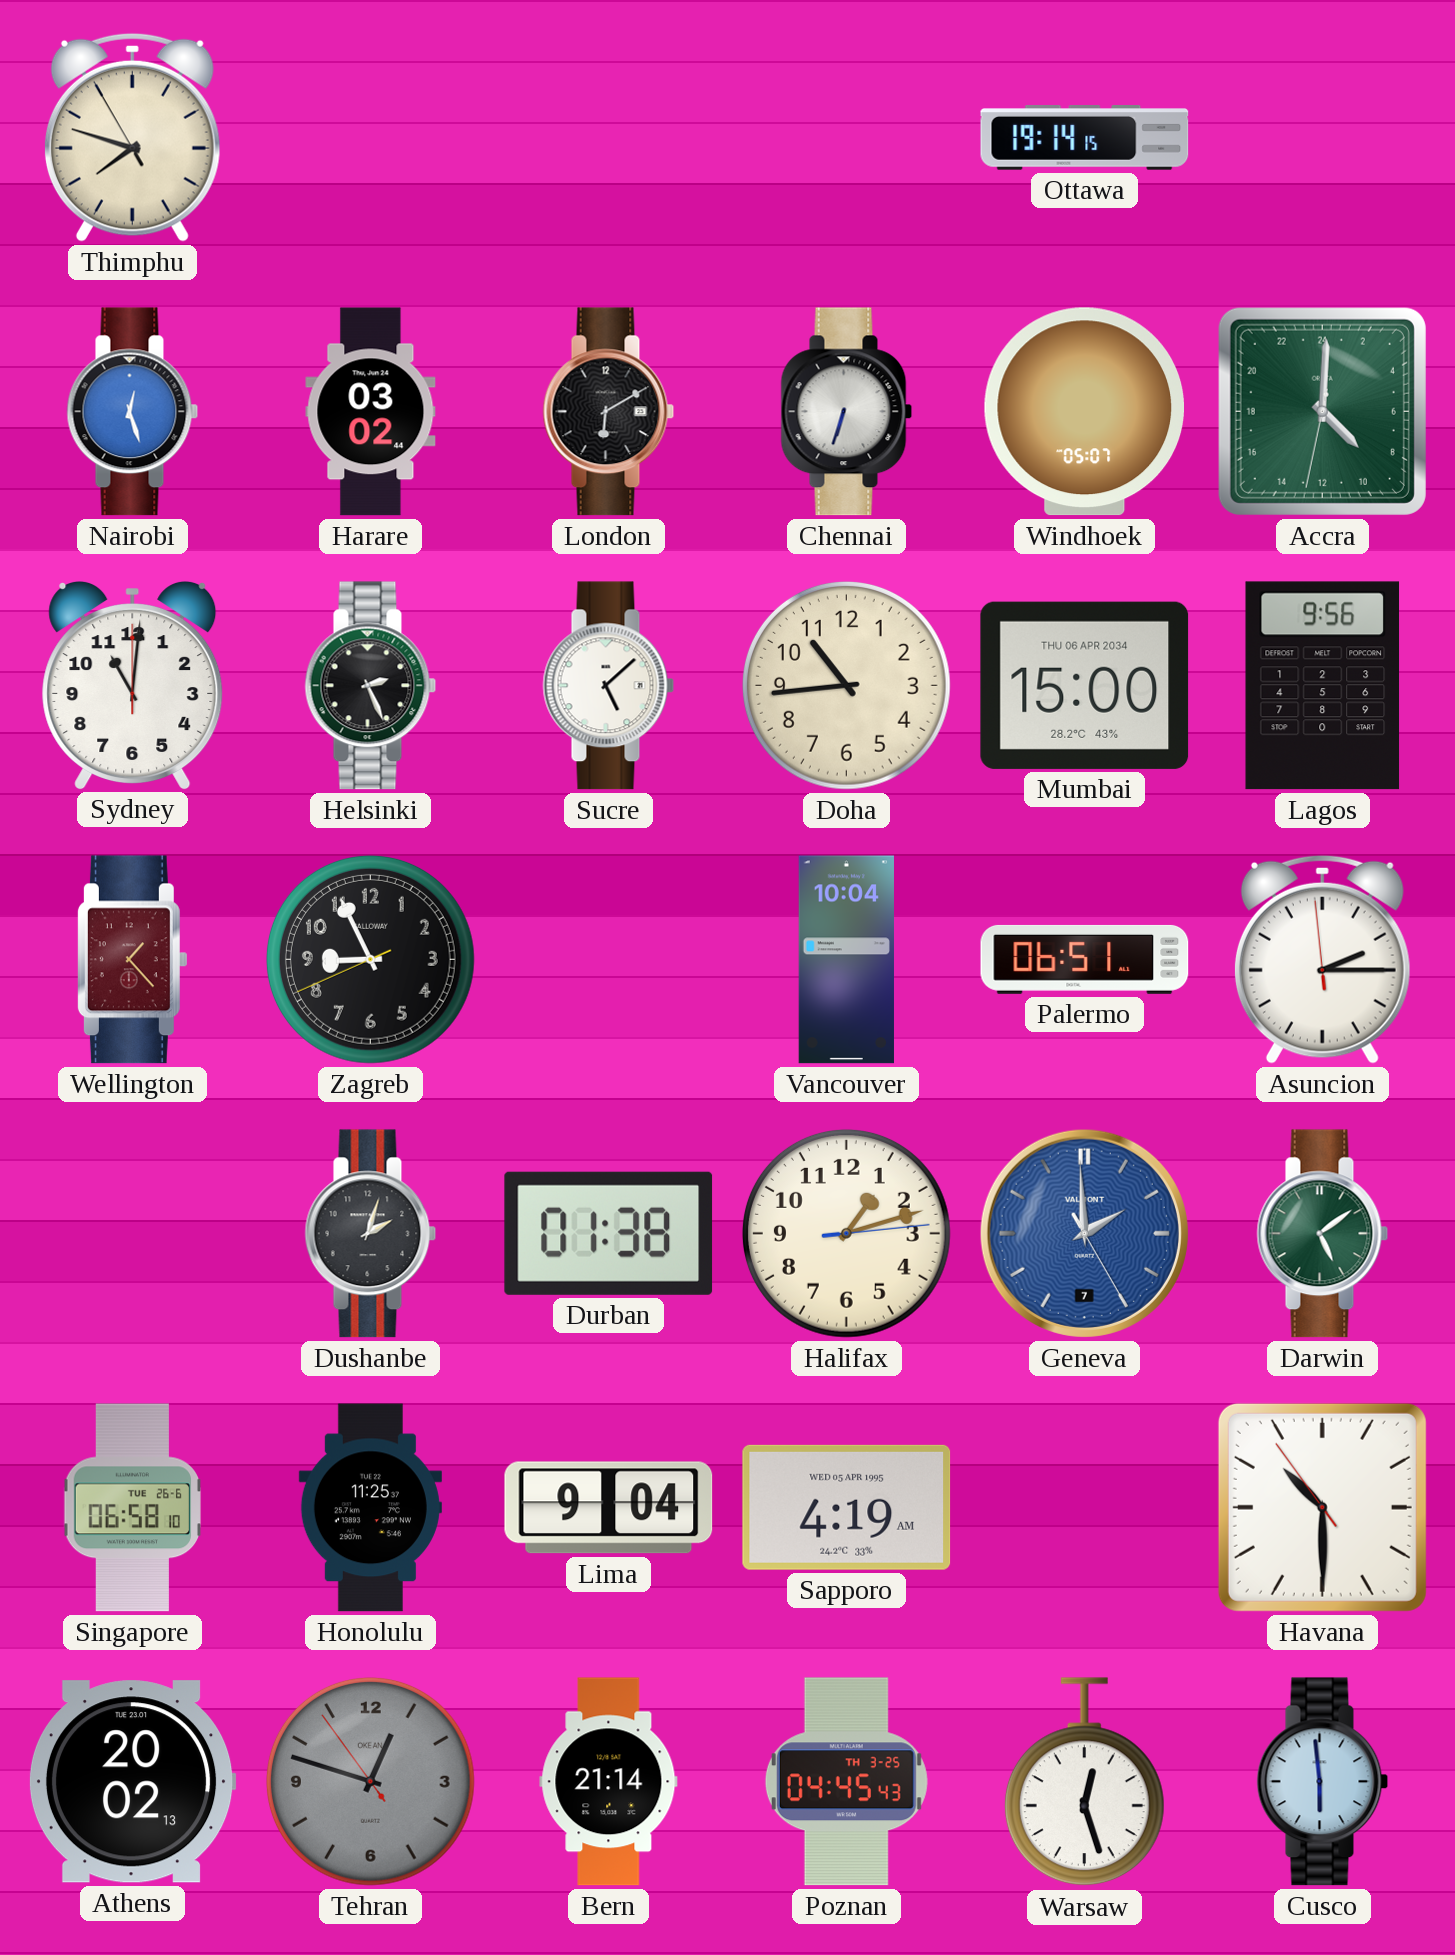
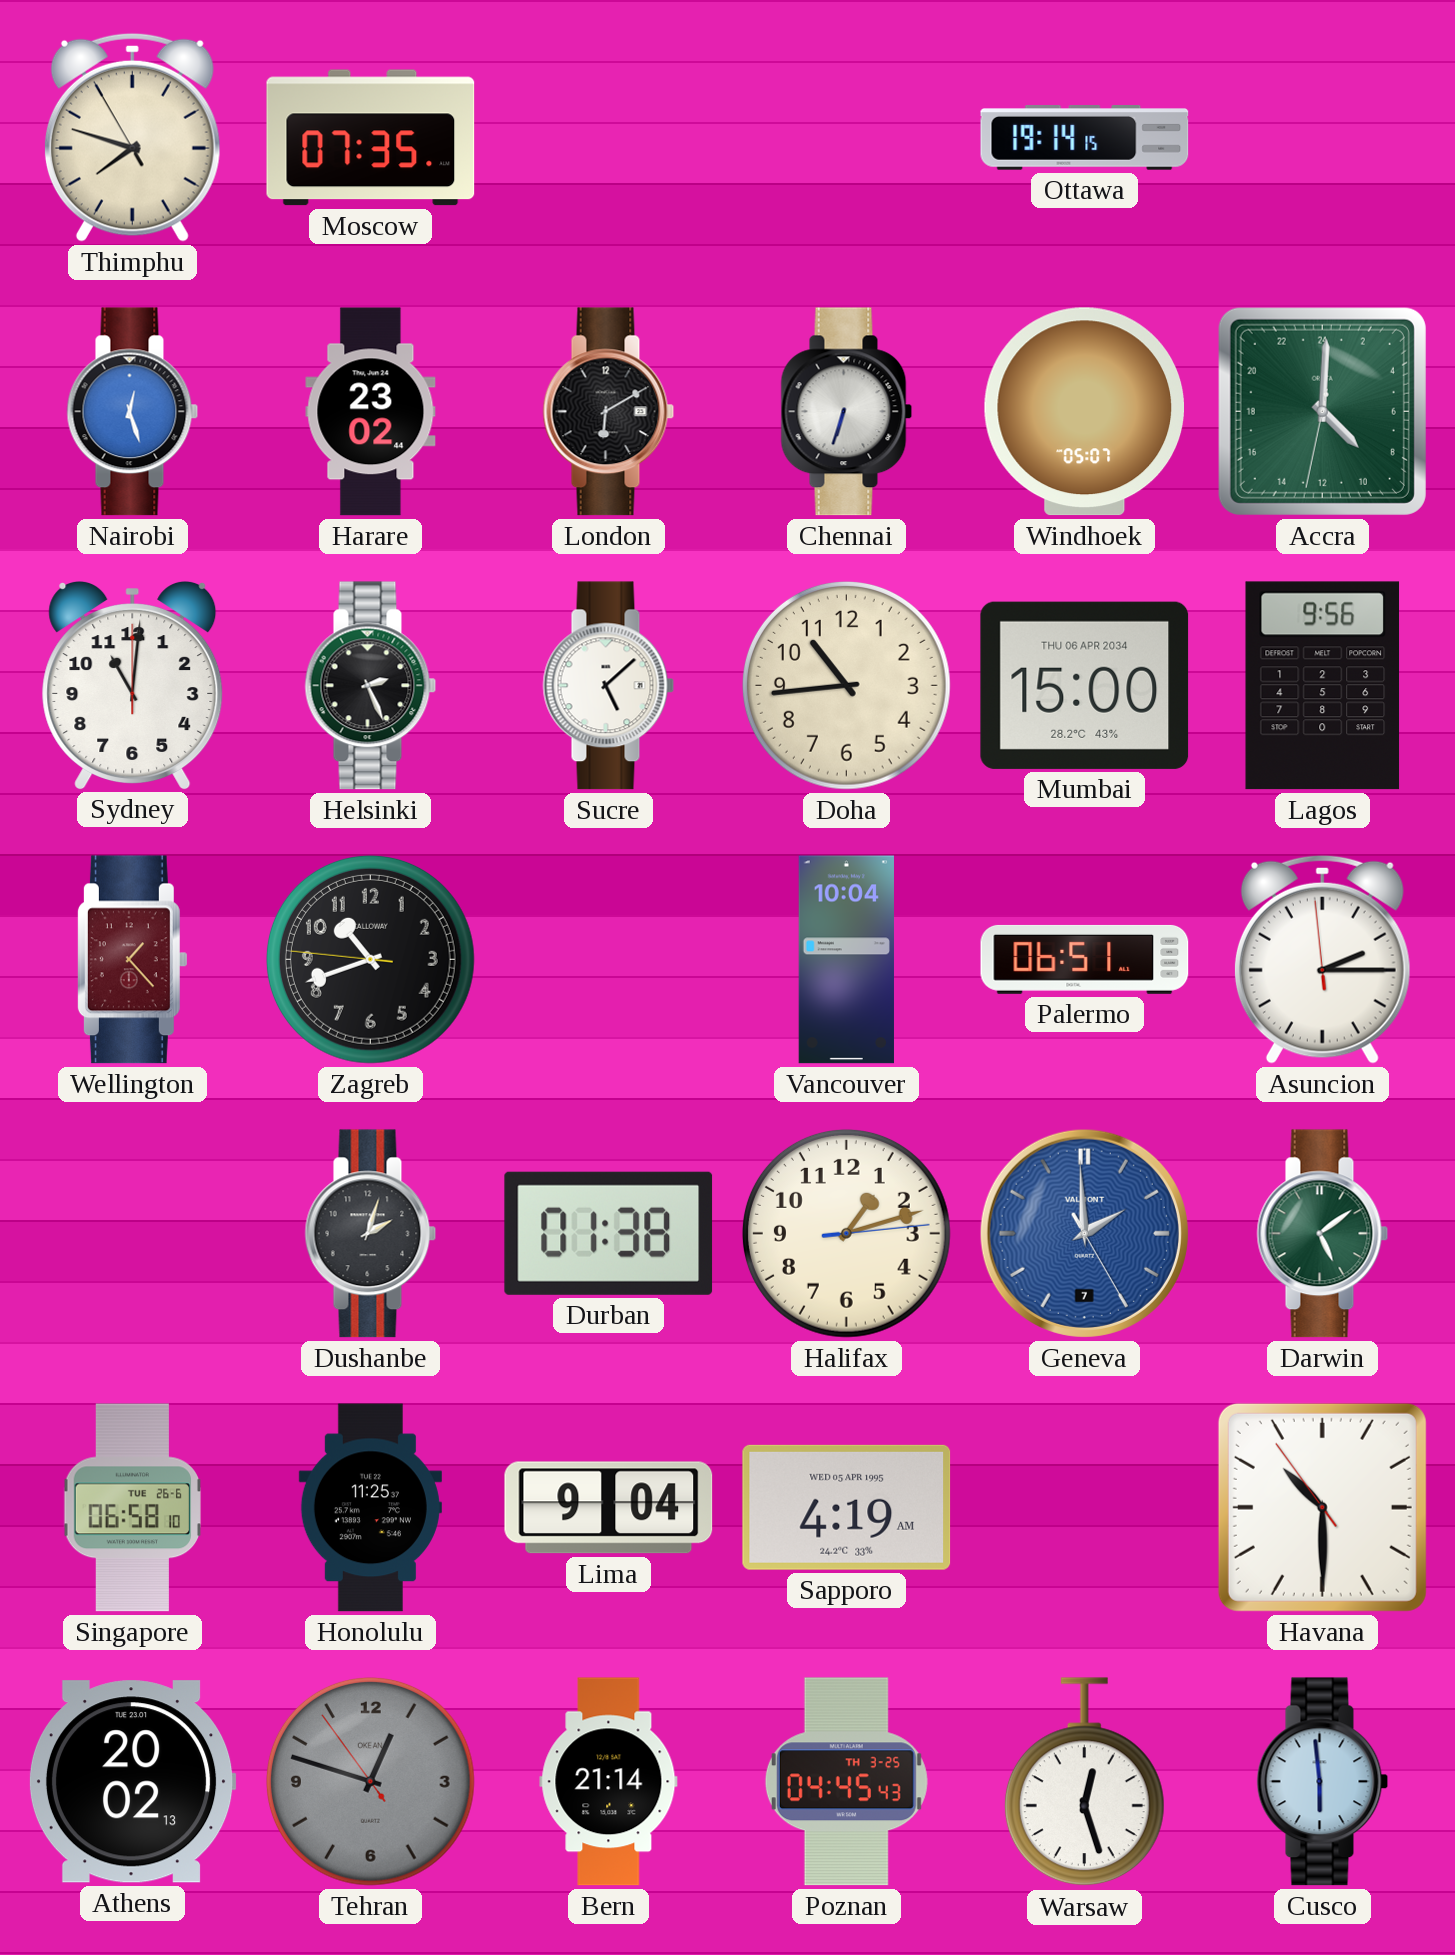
Moscow: none -> 07:35
Harare: 03:02 -> 23:02
Zagreb: 8:55 -> 10:41
